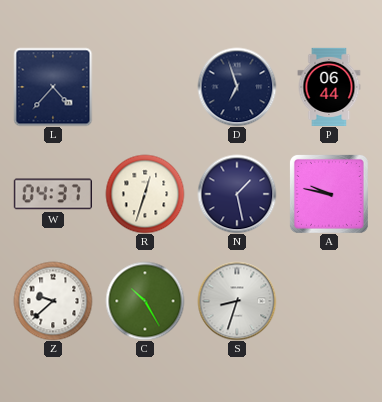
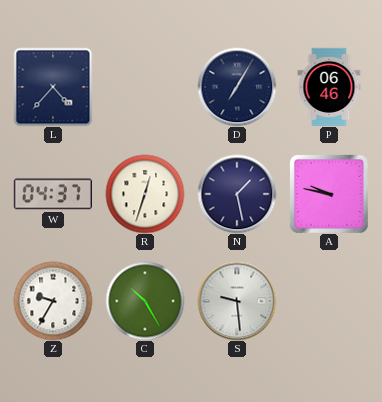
D: 6:57 -> 7:05
P: 06:44 -> 06:46
Z: 9:38 -> 9:35
S: 8:33 -> 9:29
